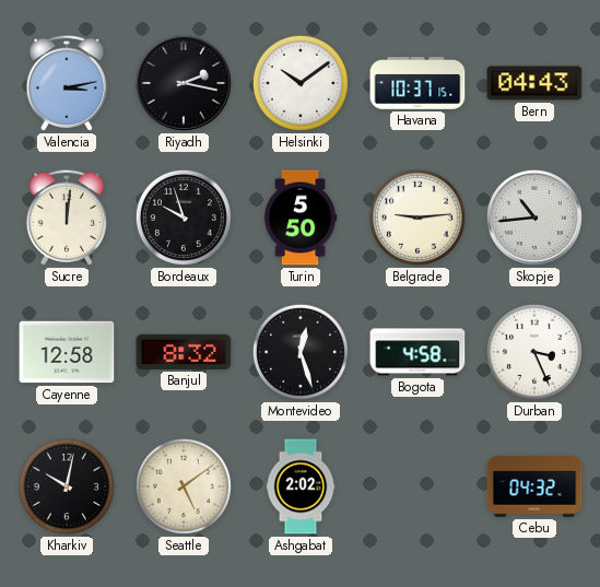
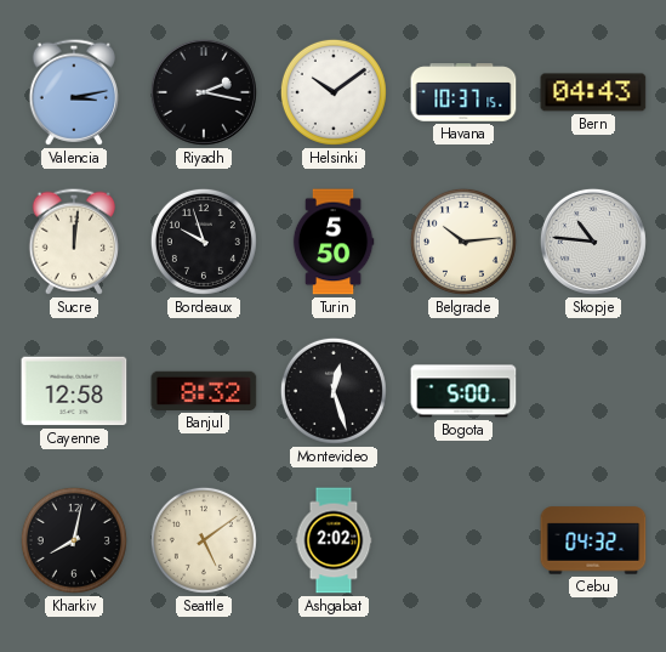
Belgrade: 9:14 -> 10:14
Skopje: 10:44 -> 10:46
Bogota: 4:58 -> 5:00
Durban: 3:26 -> none
Kharkiv: 10:02 -> 8:02
